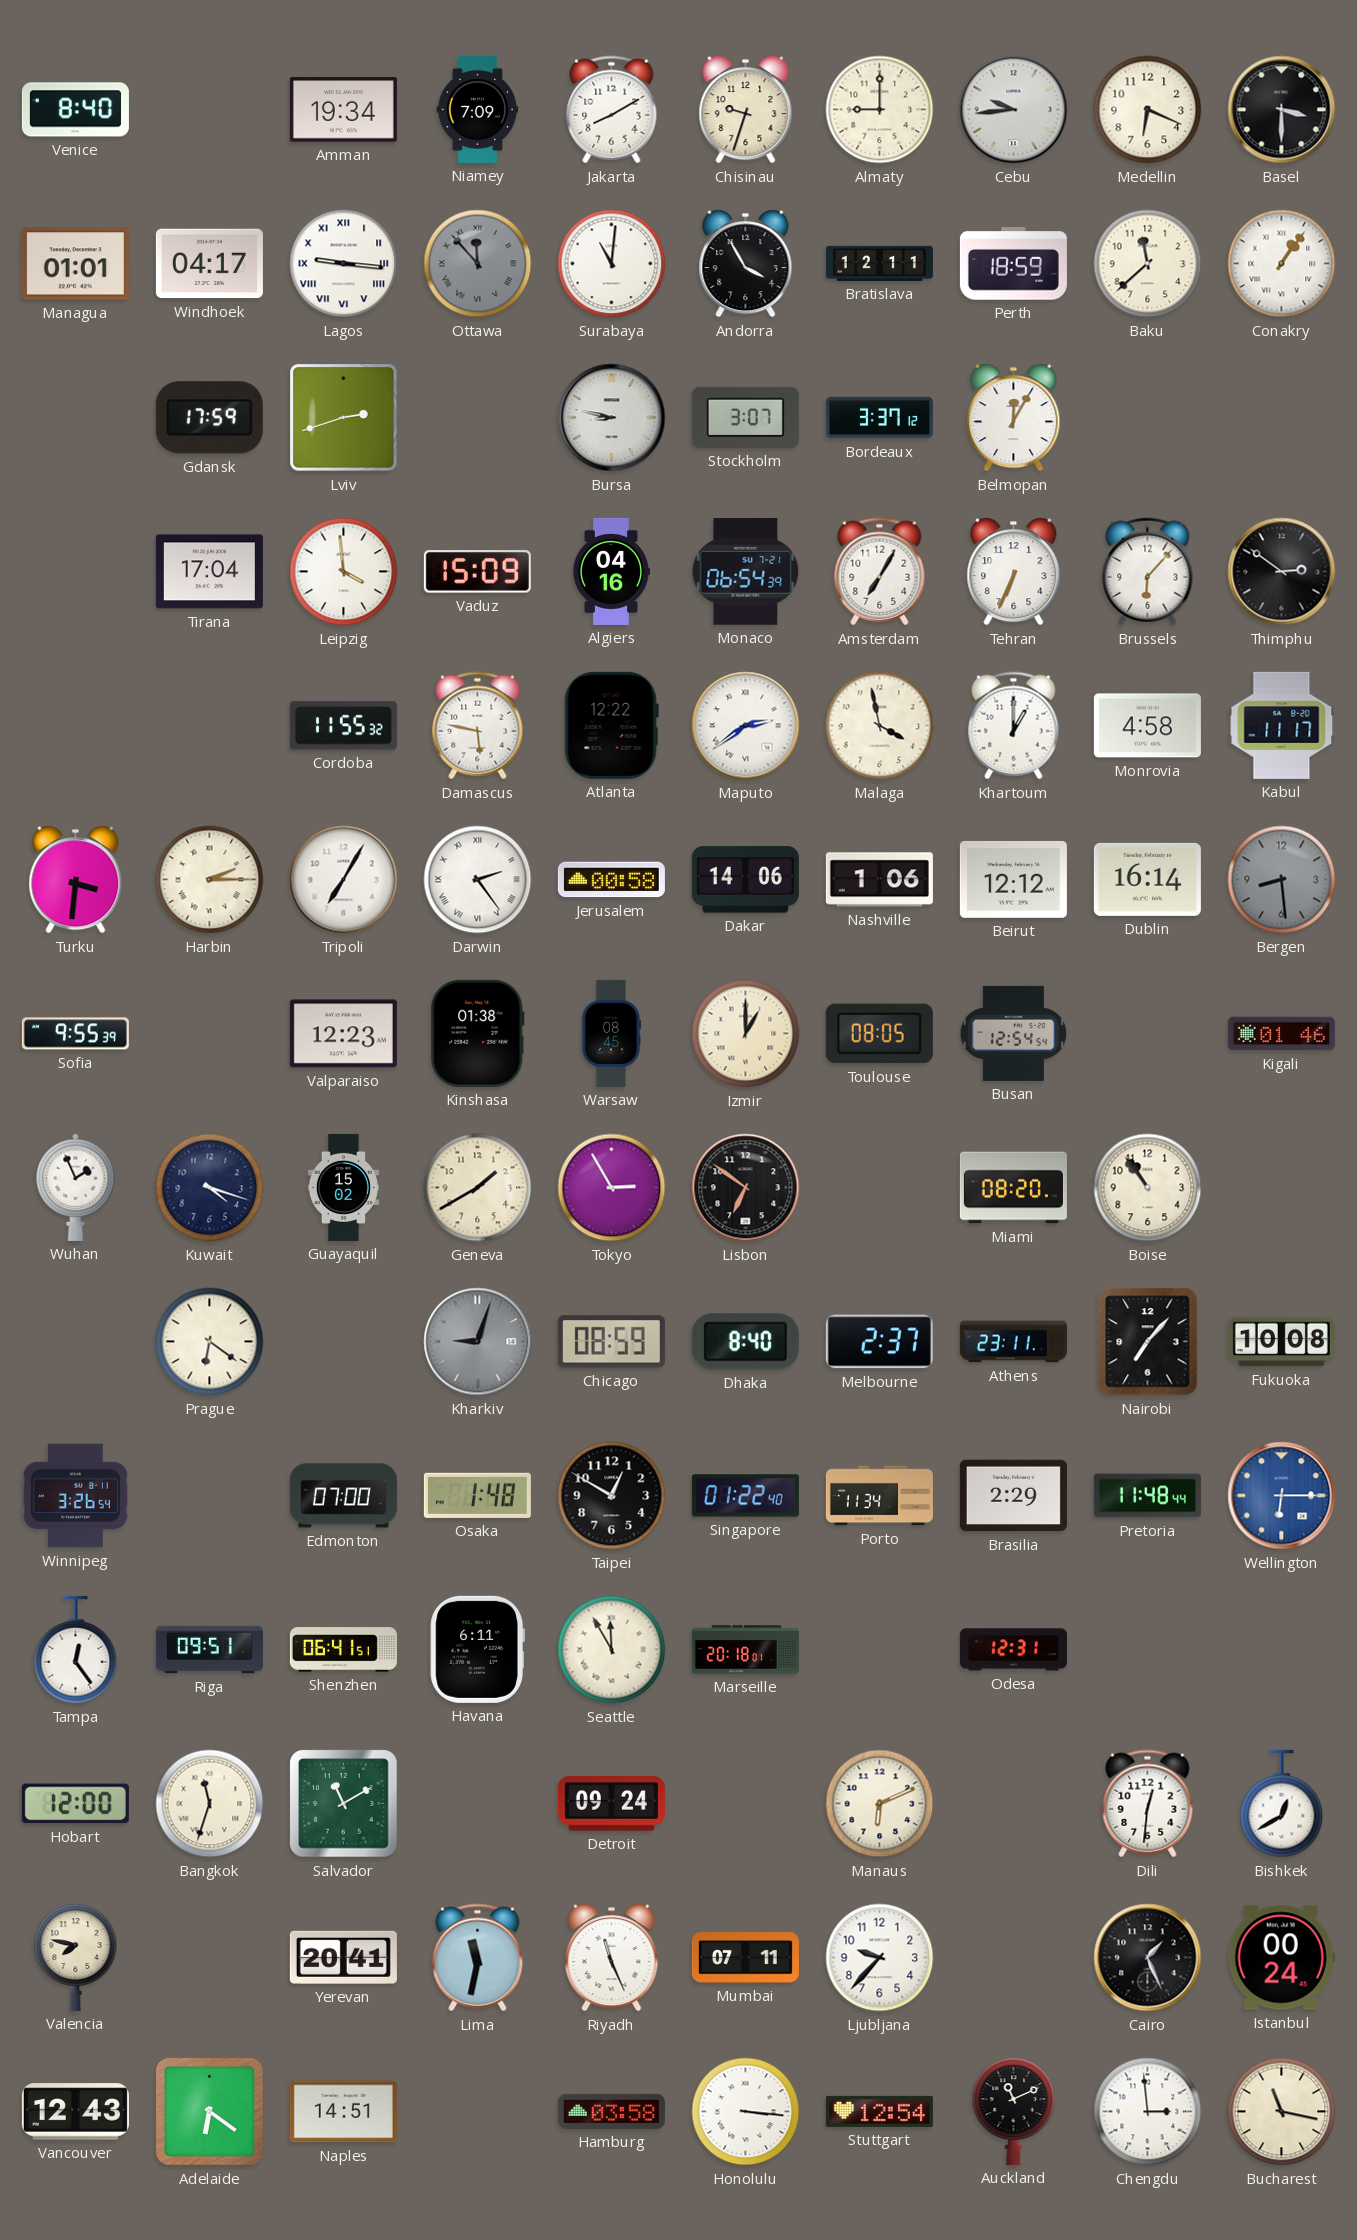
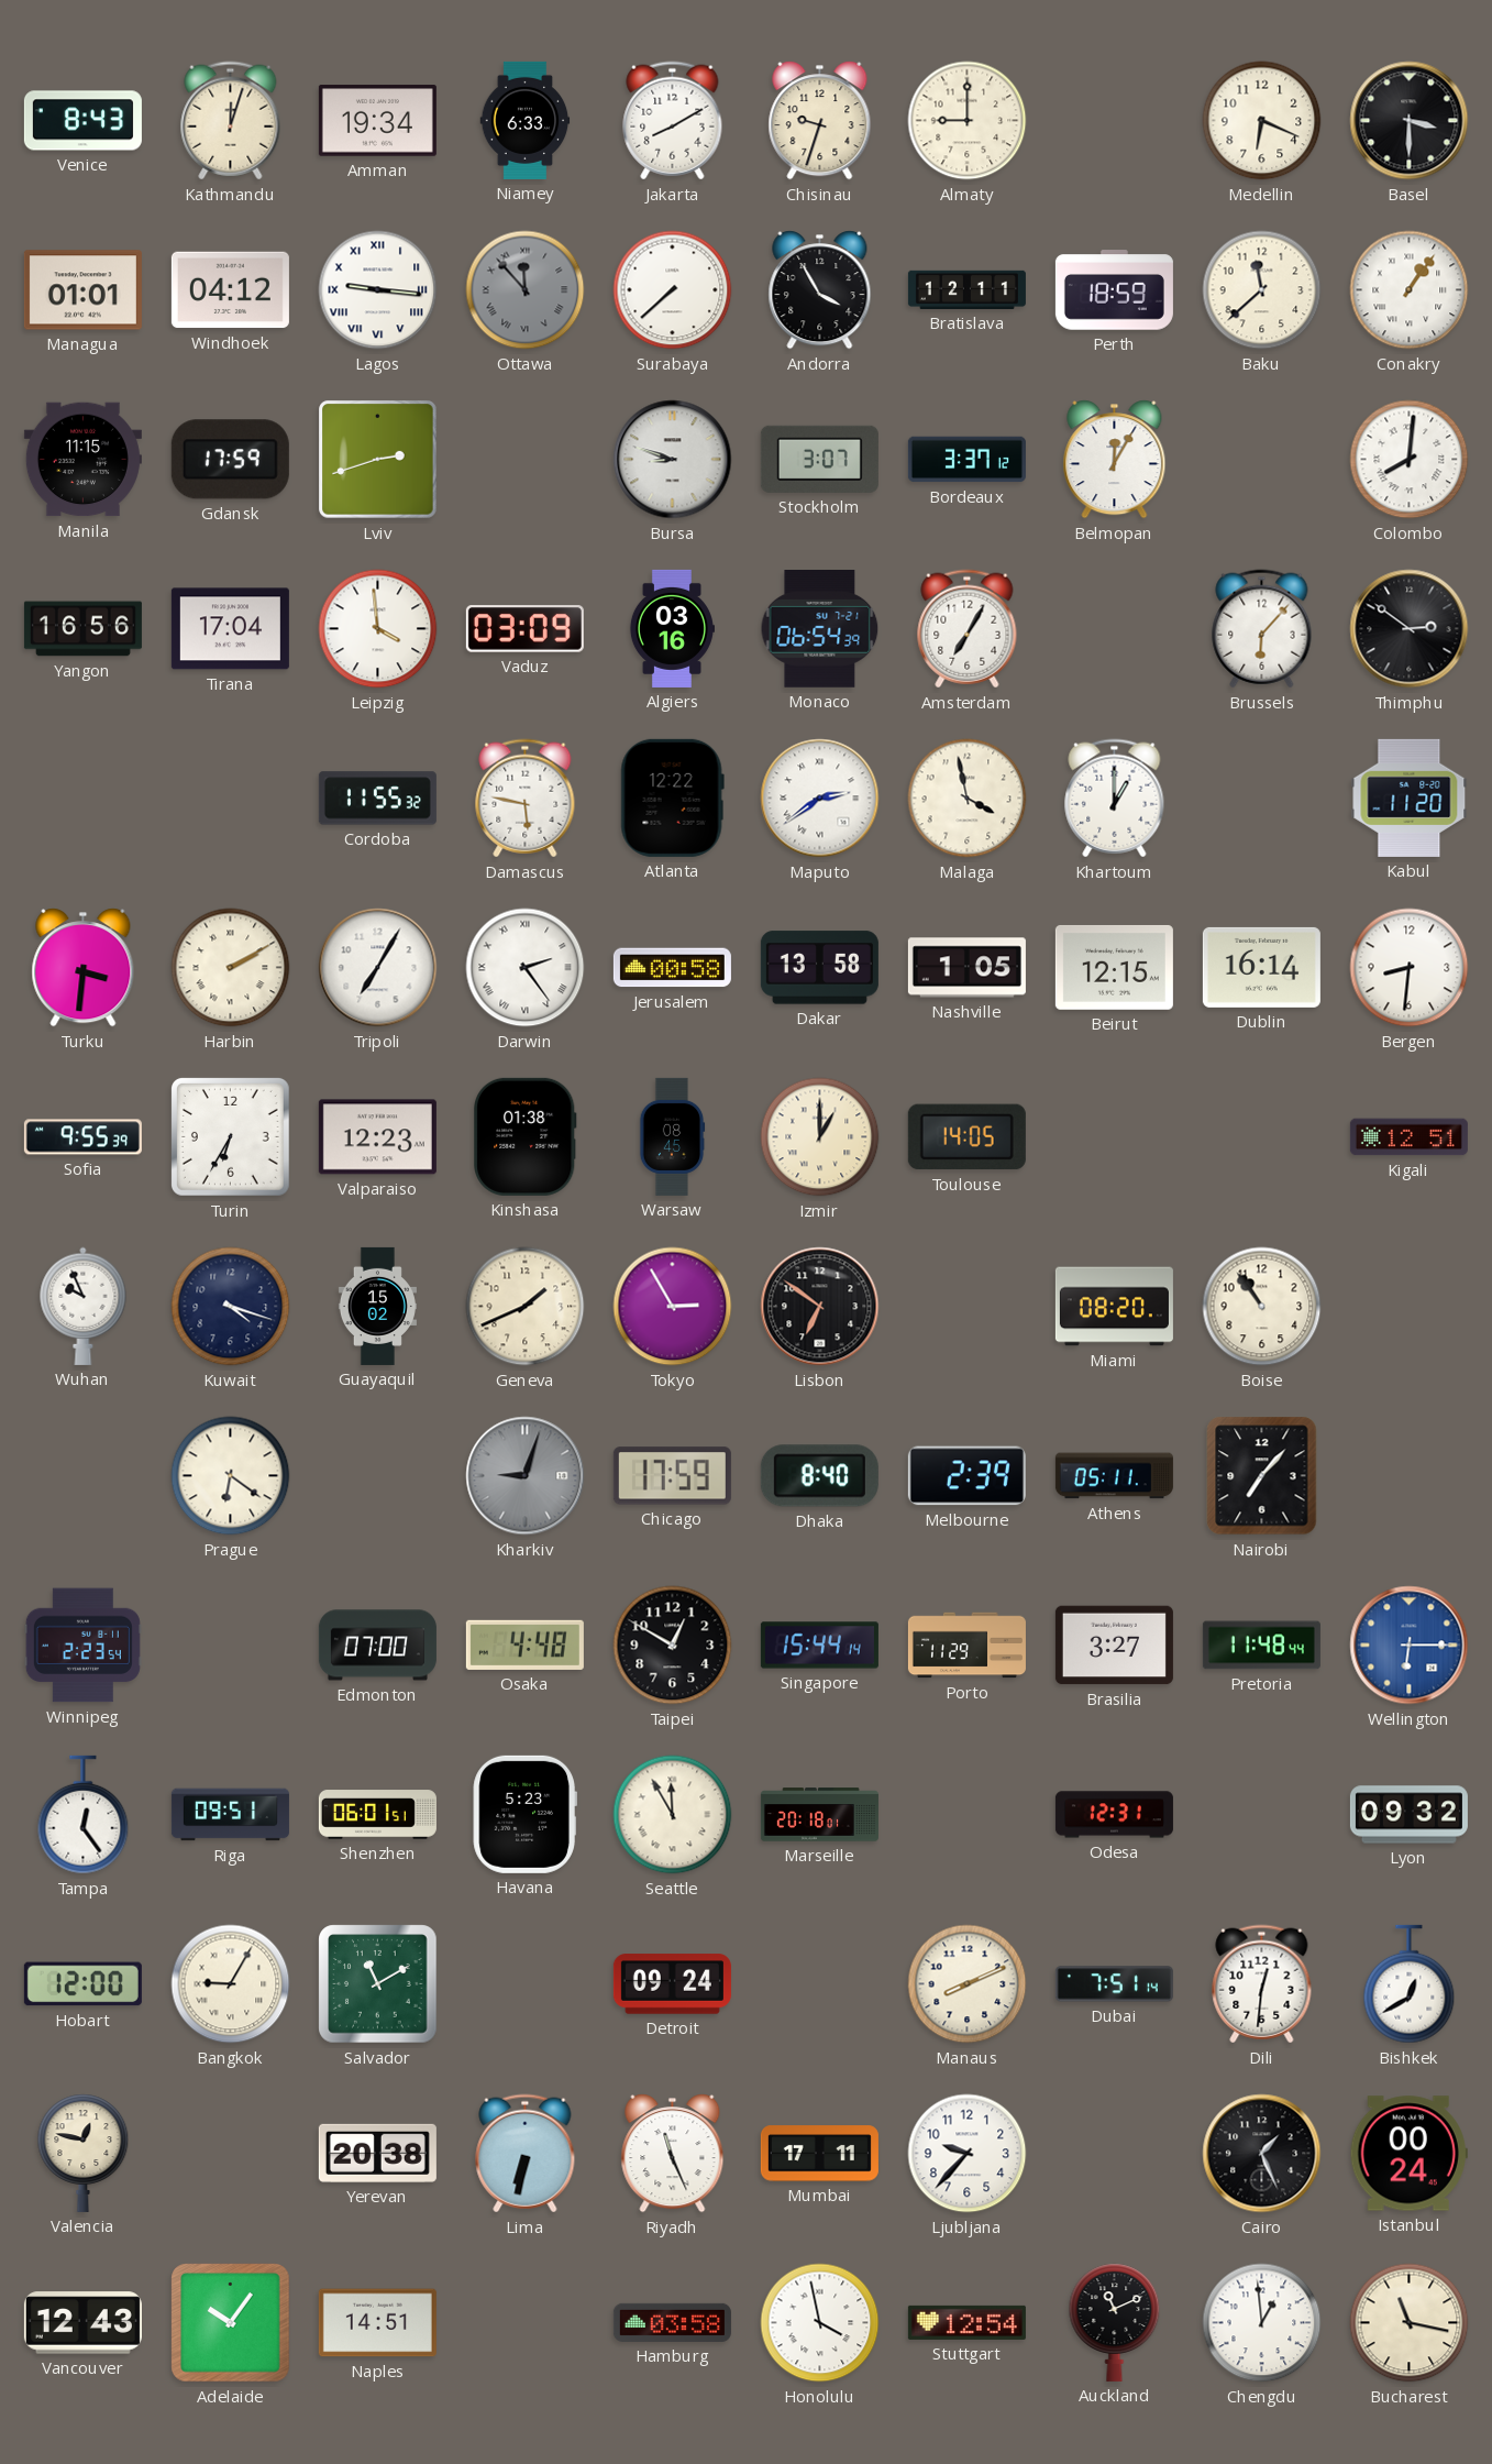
Venice: 8:40 -> 8:43
Kathmandu: none -> 12:03
Niamey: 7:09 -> 6:33
Cebu: 9:44 -> none
Windhoek: 04:17 -> 04:12
Surabaya: 11:01 -> 7:38
Manila: none -> 11:15
Bursa: 8:47 -> 8:48
Colombo: none -> 8:01
Yangon: none -> 16:56
Vaduz: 15:09 -> 03:09
Algiers: 04:16 -> 03:16
Tehran: 6:34 -> none
Monrovia: 4:58 -> none
Kabul: 11:17 -> 11:20
Harbin: 2:15 -> 2:10
Dakar: 14:06 -> 13:58
Nashville: 1:06 -> 1:05
Beirut: 12:12 -> 12:15
Bergen: 8:29 -> 8:31
Bergen dial: grey -> white
Turin: none -> 6:35
Toulouse: 08:05 -> 14:05
Busan: 12:54 -> none
Kigali: 01:46 -> 12:51
Wuhan: 1:56 -> 9:56
Geneva: 1:40 -> 1:41
Chicago: 08:59 -> 17:59
Melbourne: 2:37 -> 2:39
Athens: 23:11 -> 05:11
Fukuoka: 10:08 -> none
Winnipeg: 3:26 -> 2:23
Osaka: 1:48 -> 4:48
Singapore: 01:22 -> 15:44
Porto: 11:34 -> 11:29
Brasilia: 2:29 -> 3:27
Shenzhen: 06:41 -> 06:01
Havana: 6:11 -> 5:23
Lyon: none -> 09:32
Bangkok: 11:33 -> 9:05
Manaus: 6:11 -> 8:11
Dubai: none -> 7:51
Valencia: 7:47 -> 12:47
Yerevan: 20:41 -> 20:38
Lima: 11:32 -> 6:32
Mumbai: 07:11 -> 17:11
Adelaide: 6:21 -> 10:06
Honolulu: 3:16 -> 3:58
Chengdu: 2:59 -> 12:59
